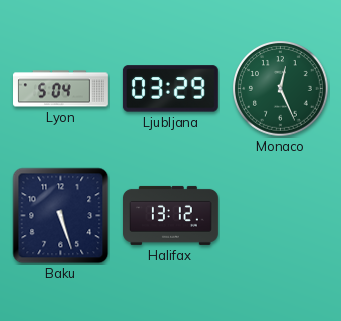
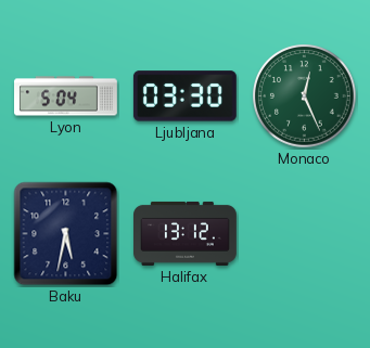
Ljubljana: 03:29 -> 03:30
Baku: 5:27 -> 5:32
